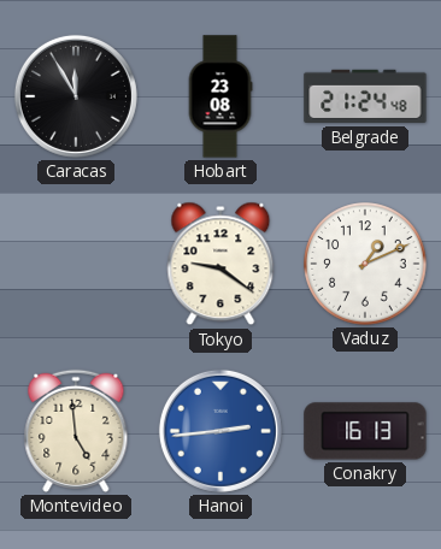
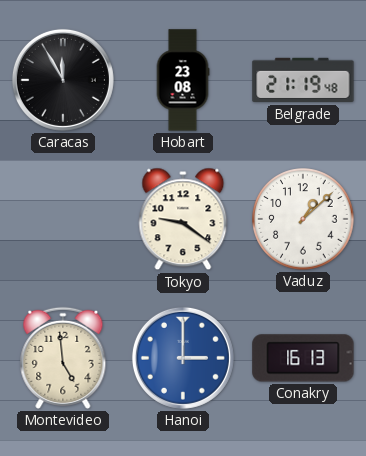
Belgrade: 21:24 -> 21:19
Vaduz: 1:11 -> 1:08
Hanoi: 2:44 -> 3:00
